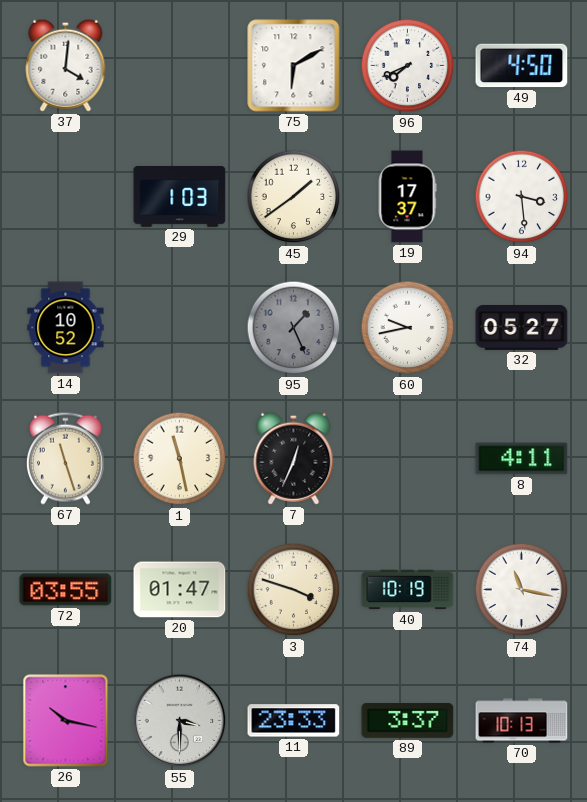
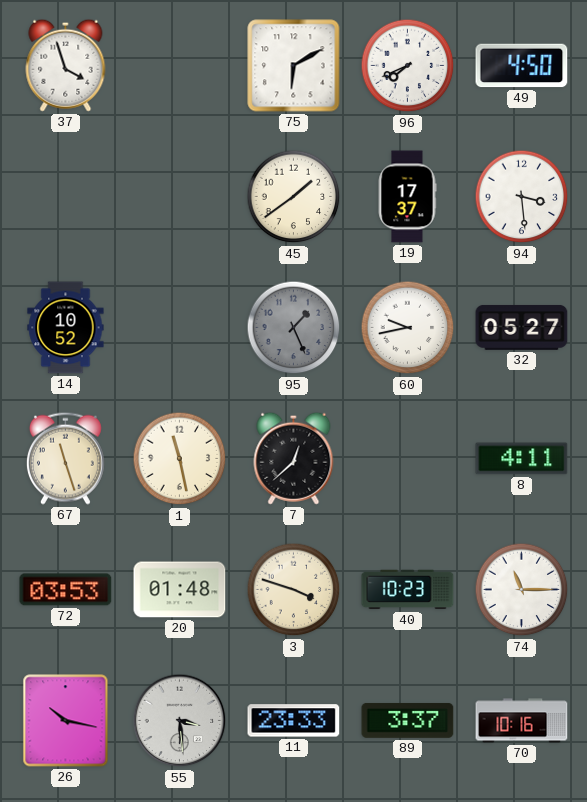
37: 4:01 -> 3:57
29: 1:03 -> none
7: 12:34 -> 12:38
72: 03:55 -> 03:53
20: 01:47 -> 01:48
40: 10:19 -> 10:23
74: 11:17 -> 11:15
55: 3:30 -> 3:29
70: 10:13 -> 10:16
